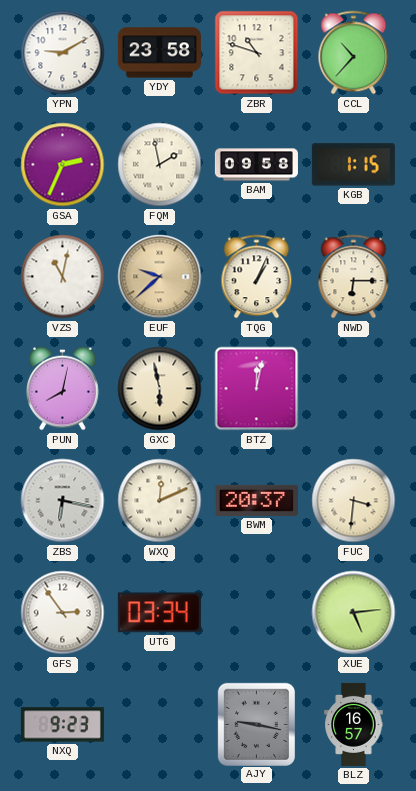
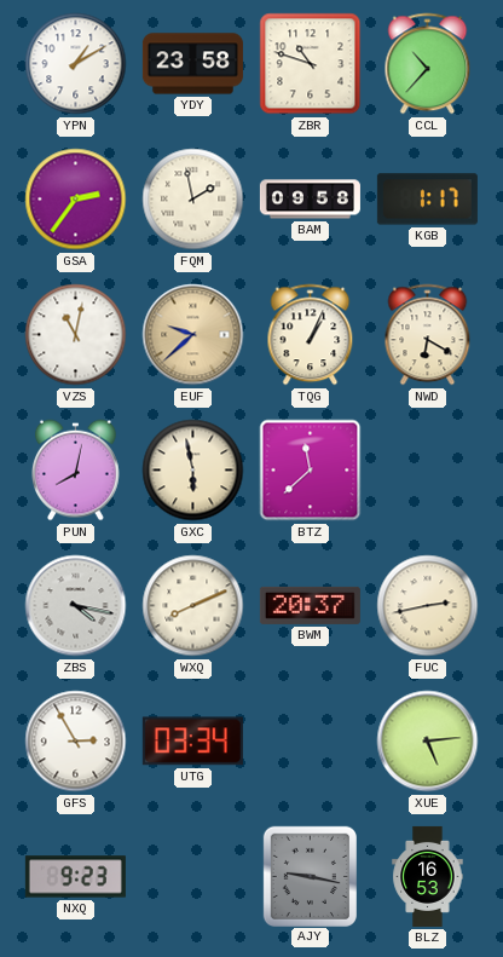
YPN: 9:10 -> 1:10
GSA: 2:34 -> 2:36
KGB: 1:15 -> 1:17
NWD: 6:15 -> 6:20
BTZ: 12:02 -> 11:38
ZBS: 6:17 -> 4:17
WXQ: 12:11 -> 8:11
FUC: 3:31 -> 2:43
GFS: 2:54 -> 2:55
BLZ: 16:57 -> 16:53
